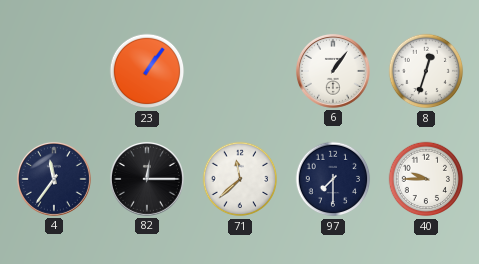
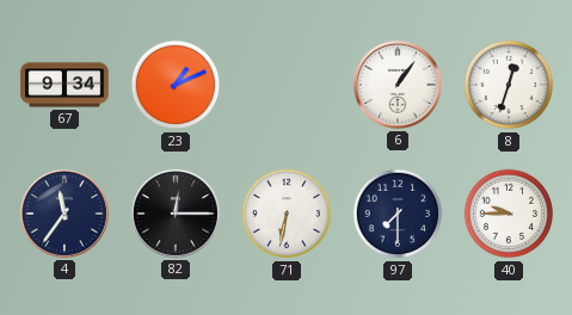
67: none -> 9:34
23: 1:06 -> 1:11
71: 11:38 -> 6:32
